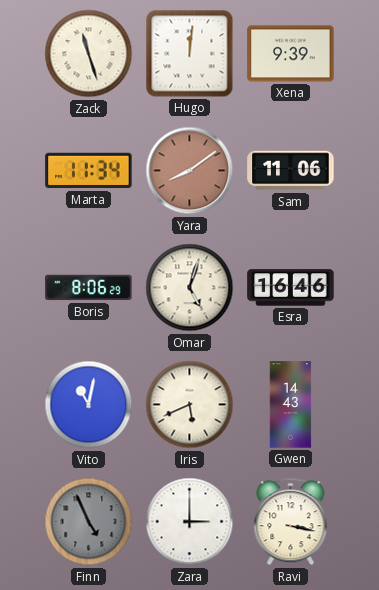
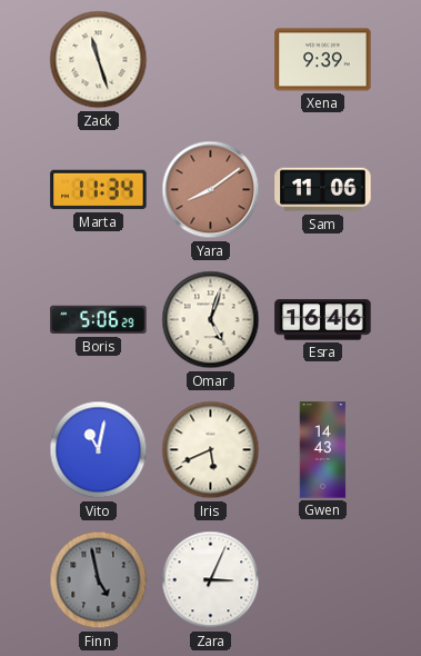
Hugo: 12:01 -> none
Boris: 8:06 -> 5:06
Finn: 4:56 -> 4:58
Zara: 3:00 -> 3:04
Ravi: 3:17 -> none
